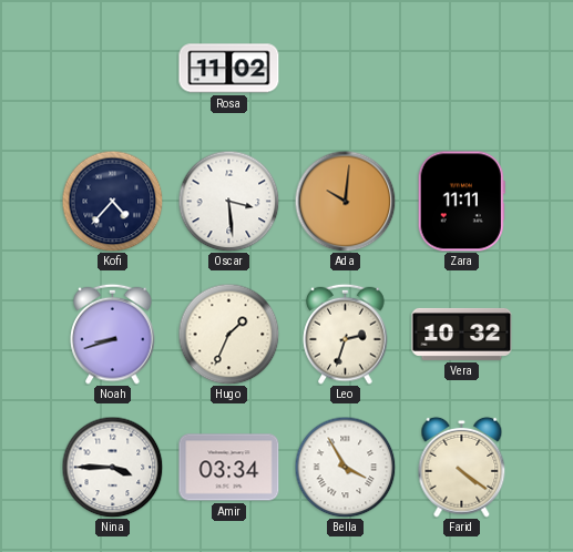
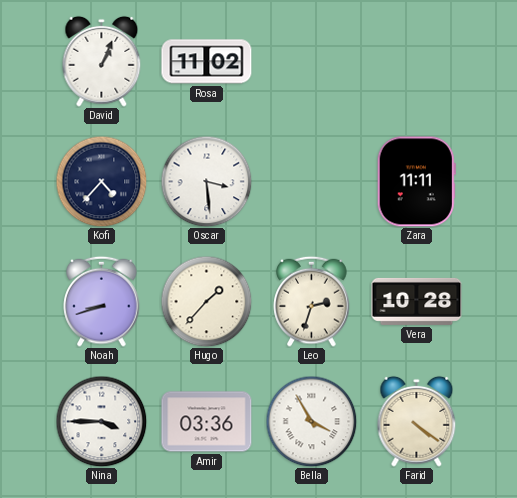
David: none -> 1:04
Ada: 10:01 -> none
Hugo: 1:34 -> 1:37
Vera: 10:32 -> 10:28
Amir: 03:34 -> 03:36
